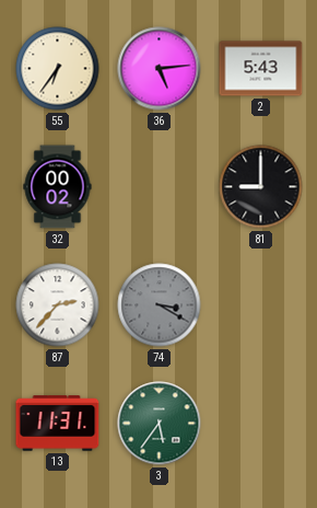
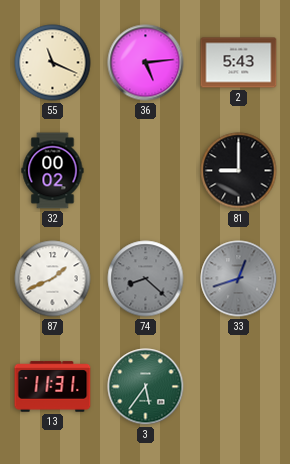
55: 6:36 -> 11:19
87: 2:37 -> 1:41
74: 3:20 -> 8:22
33: none -> 12:42
